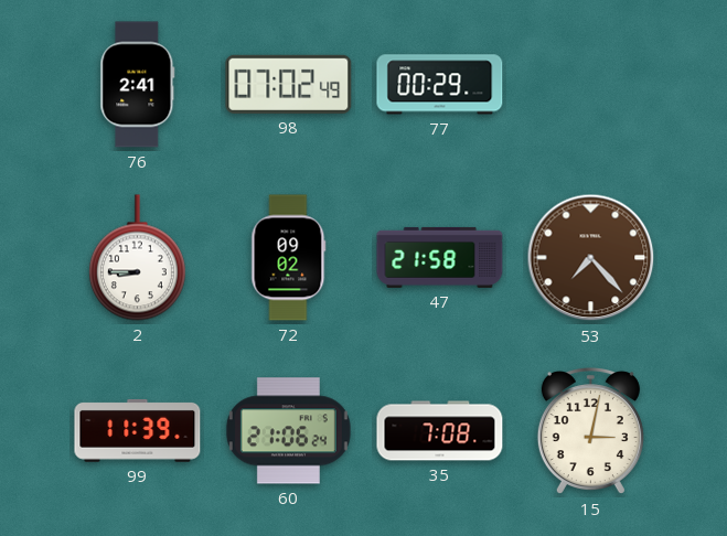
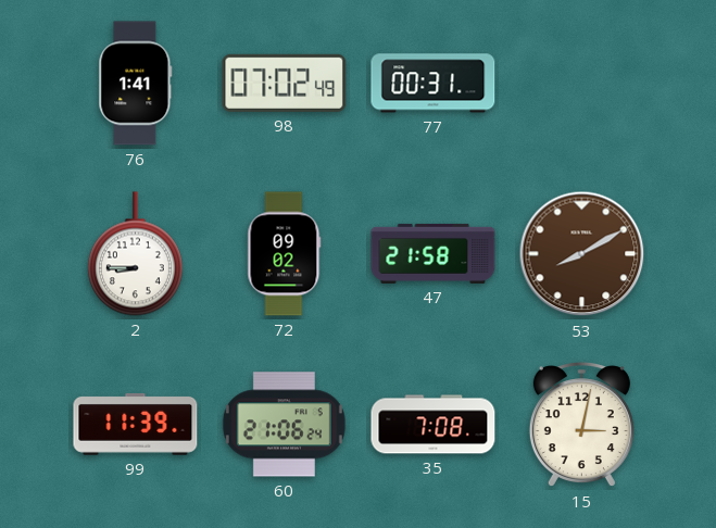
76: 2:41 -> 1:41
77: 00:29 -> 00:31
53: 7:23 -> 8:10
